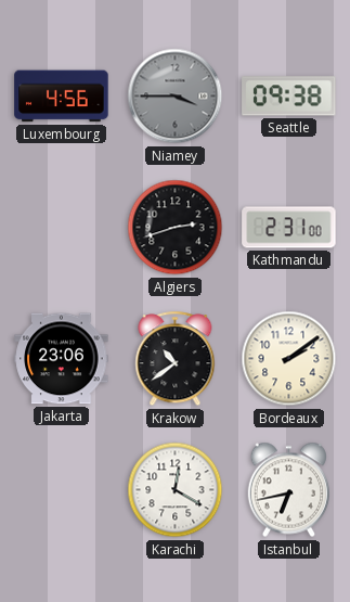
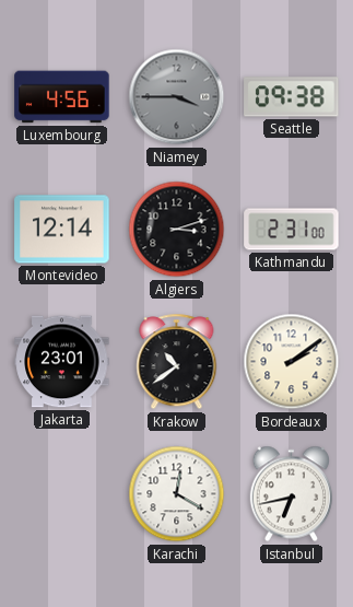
Montevideo: none -> 12:14
Algiers: 2:42 -> 3:12
Jakarta: 23:06 -> 23:01
